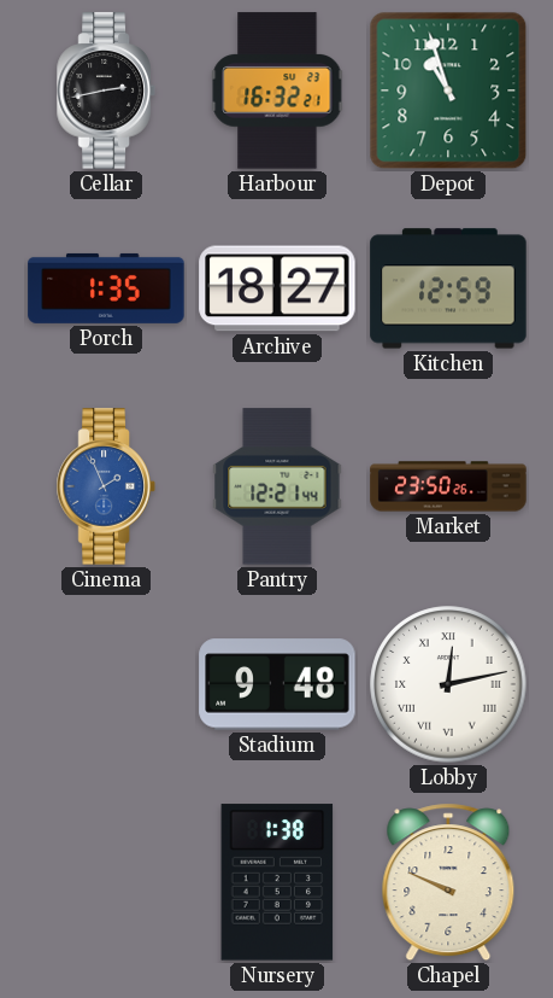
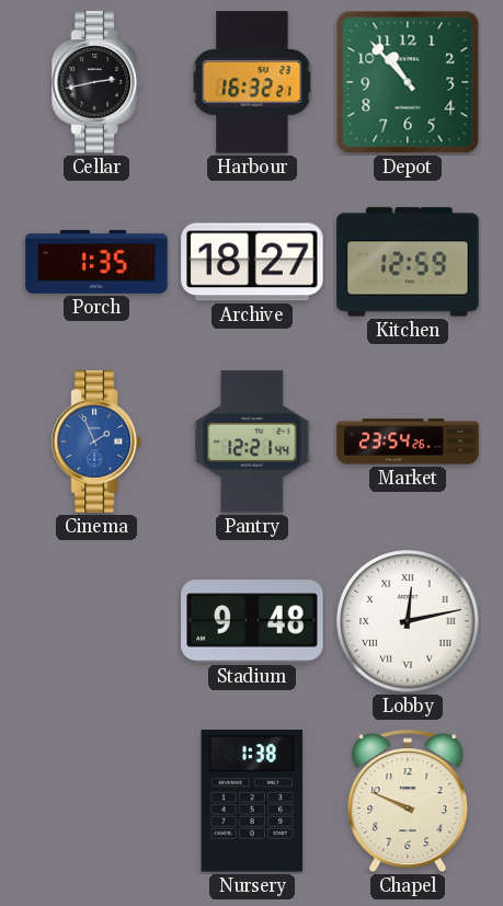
Depot: 10:57 -> 10:53
Market: 23:50 -> 23:54
